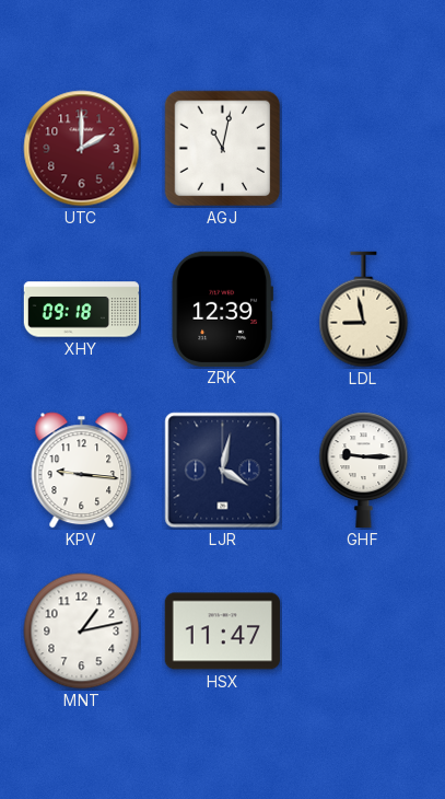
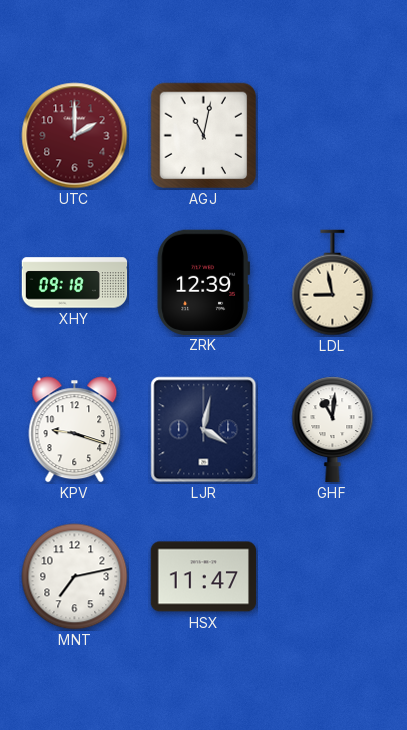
KPV: 9:16 -> 9:18
GHF: 9:15 -> 11:01
MNT: 1:13 -> 7:13
